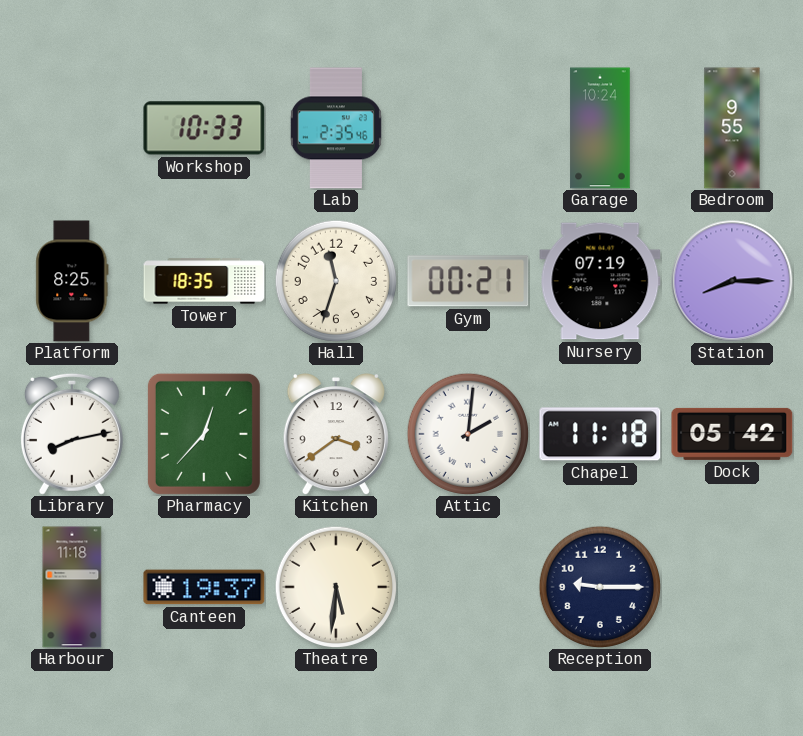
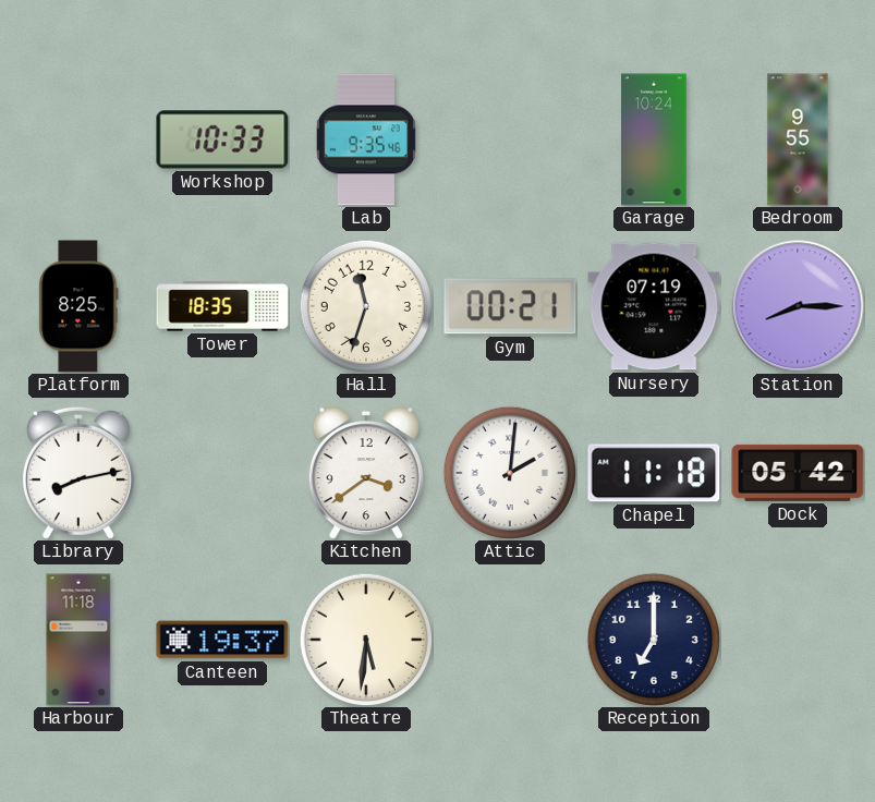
Lab: 2:35 -> 9:35
Pharmacy: 12:37 -> none
Reception: 9:15 -> 7:00
